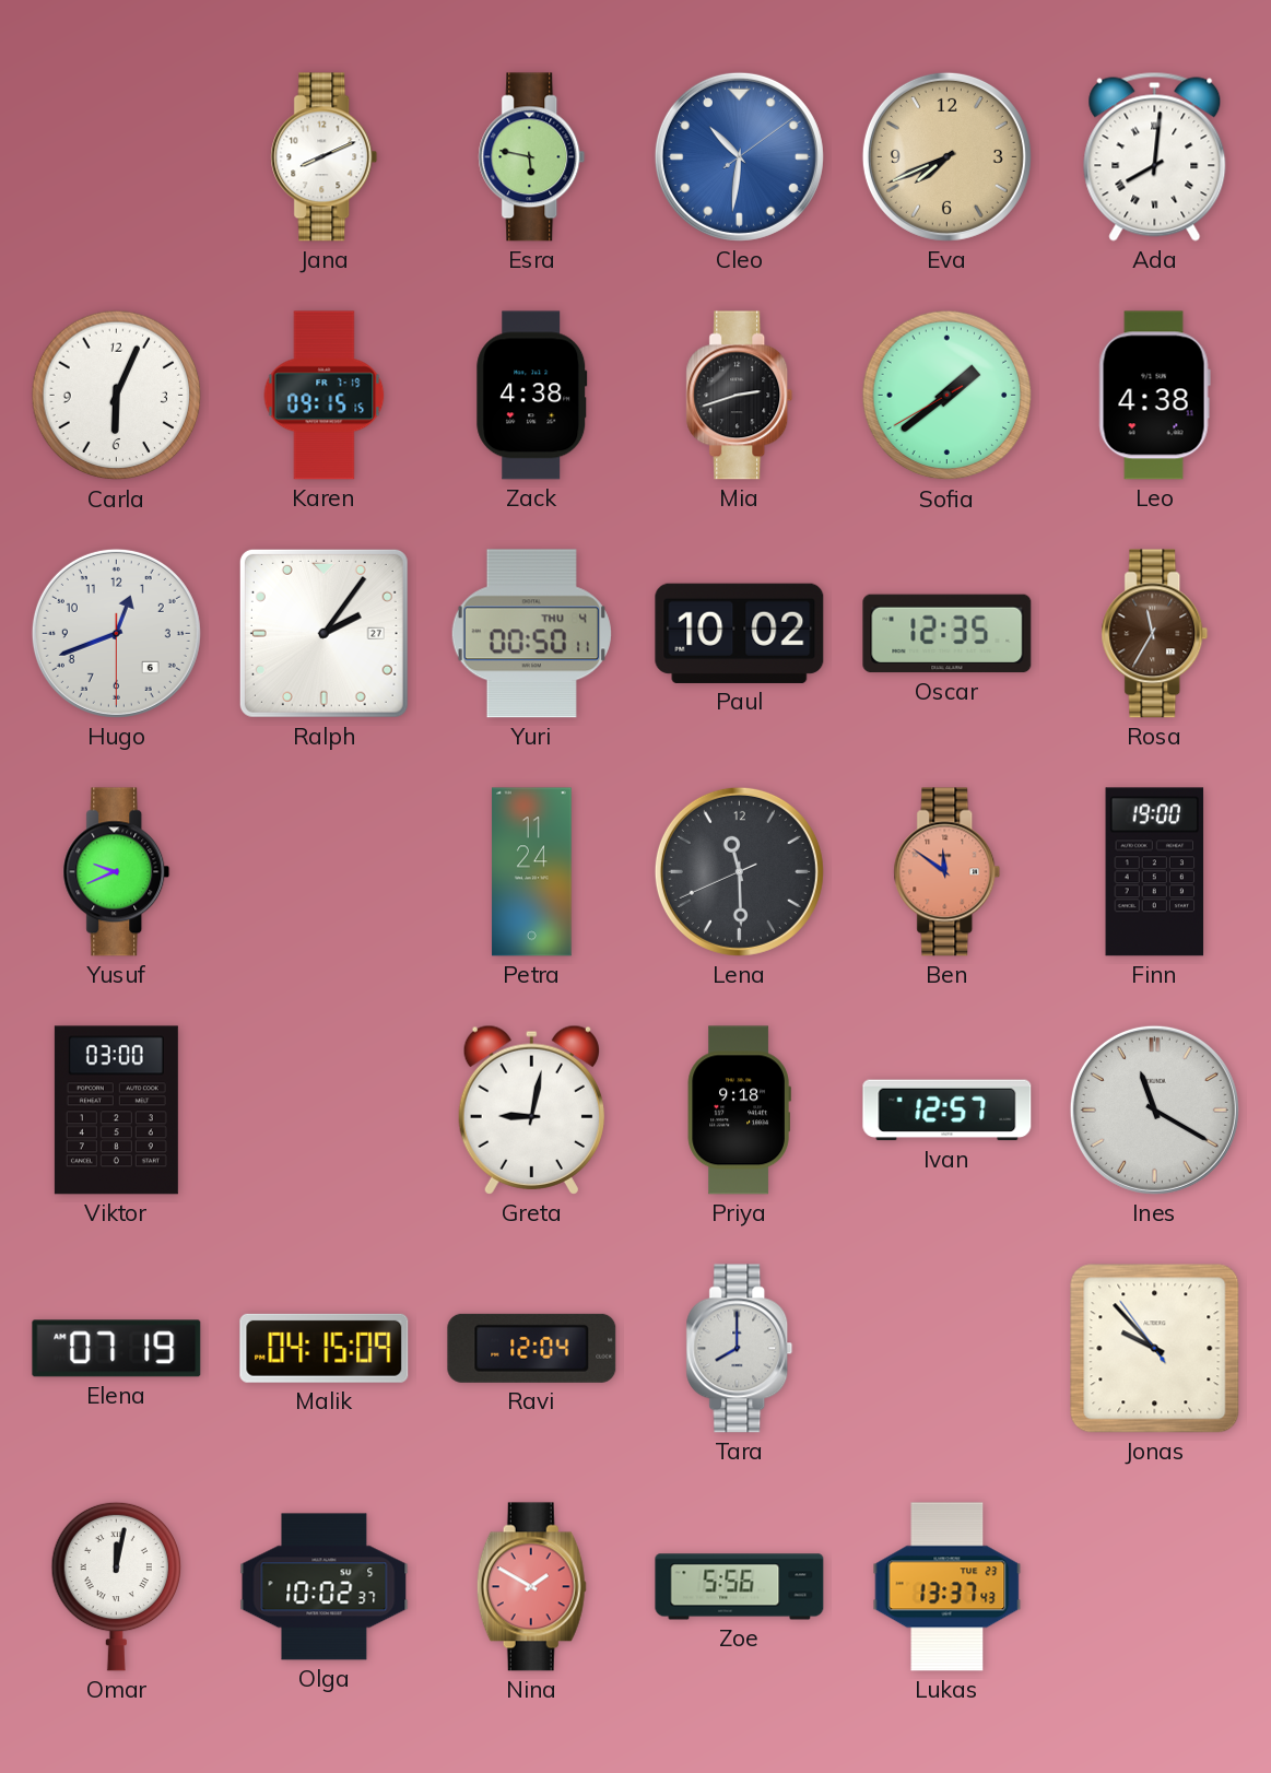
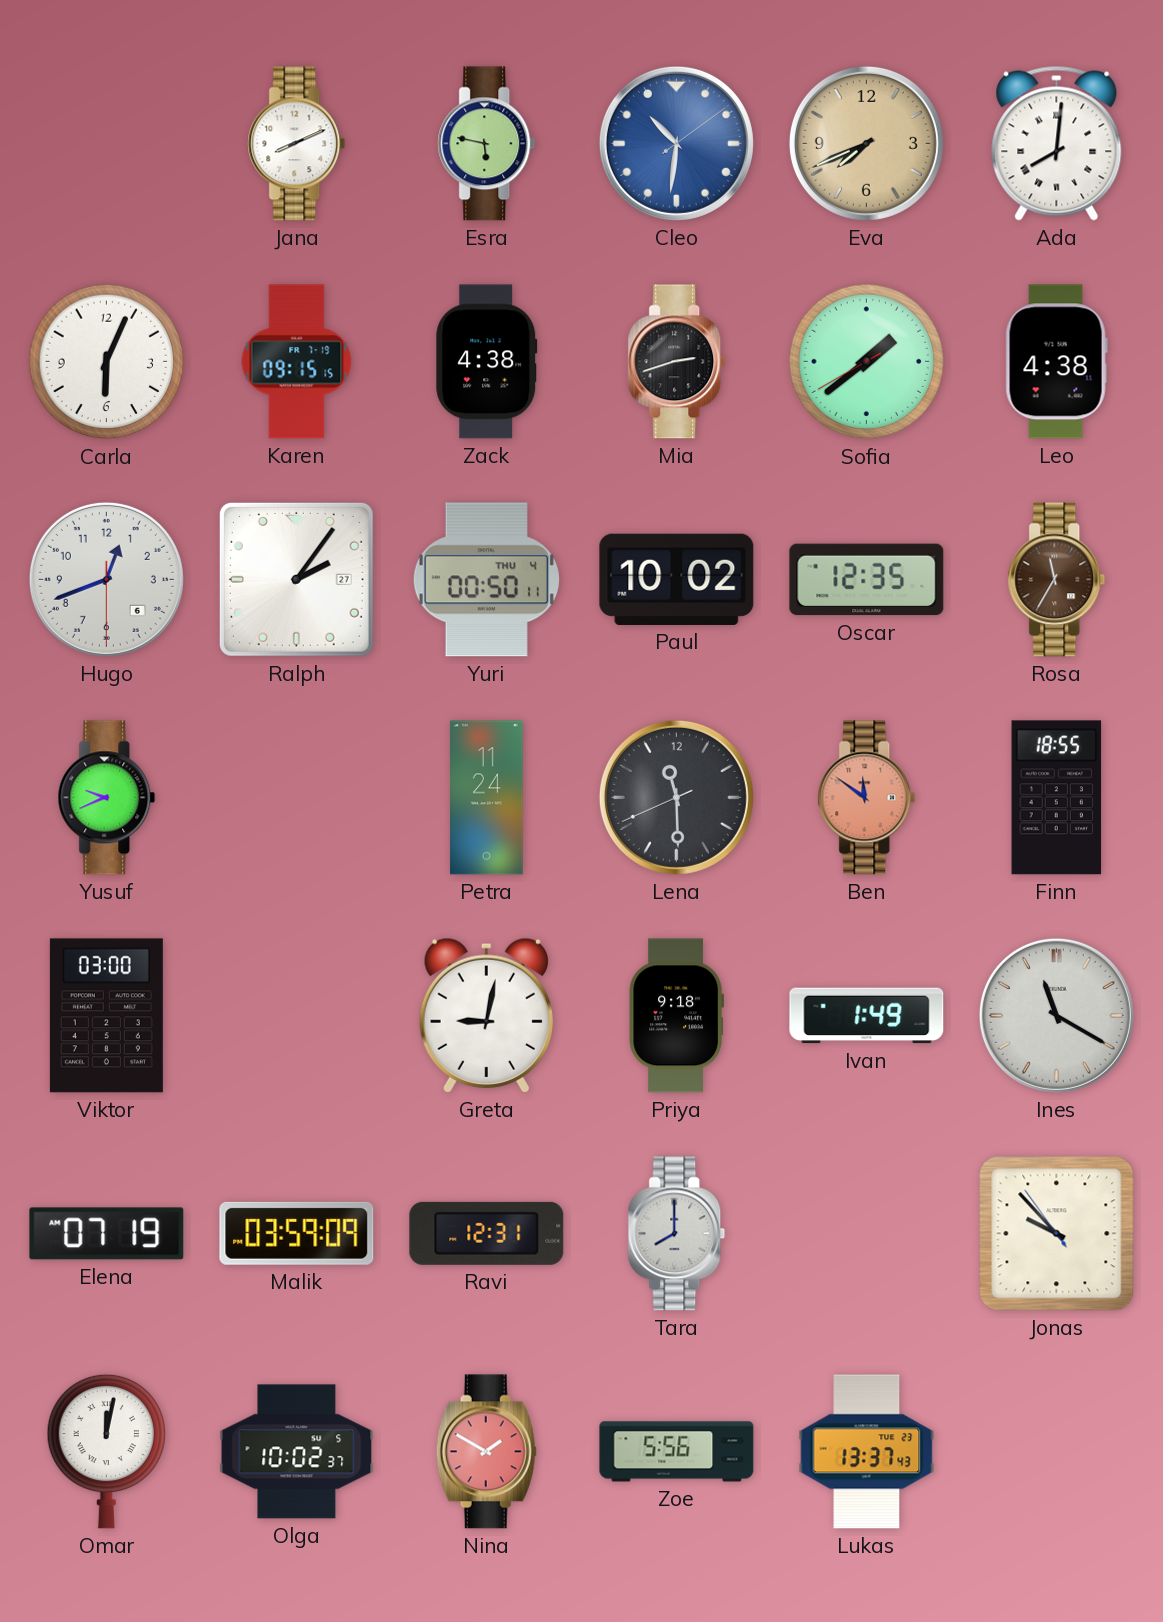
Finn: 19:00 -> 18:55
Ivan: 12:57 -> 1:49
Malik: 04:15 -> 03:59
Ravi: 12:04 -> 12:31
